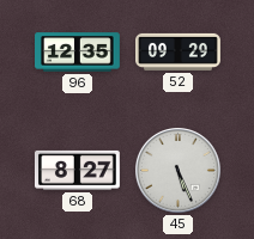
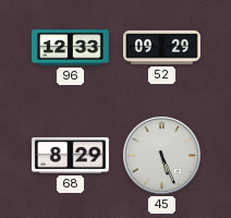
96: 12:35 -> 12:33
68: 8:27 -> 8:29
